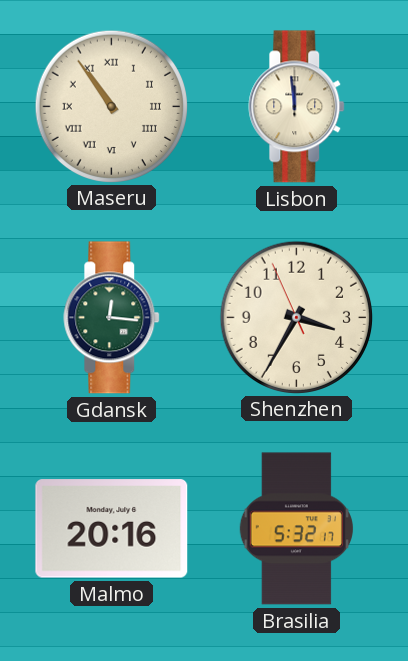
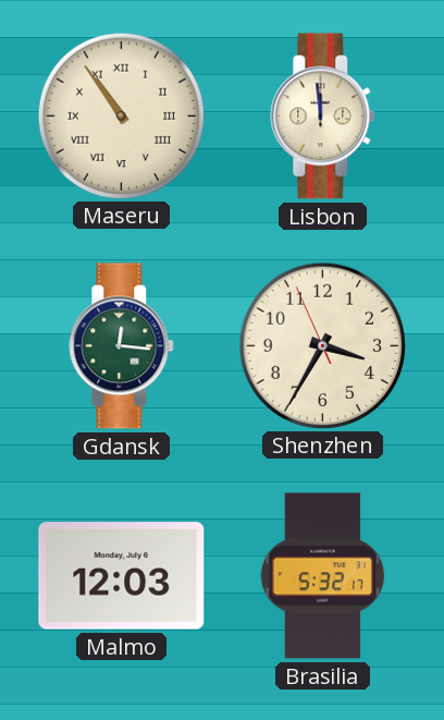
Malmo: 20:16 -> 12:03
